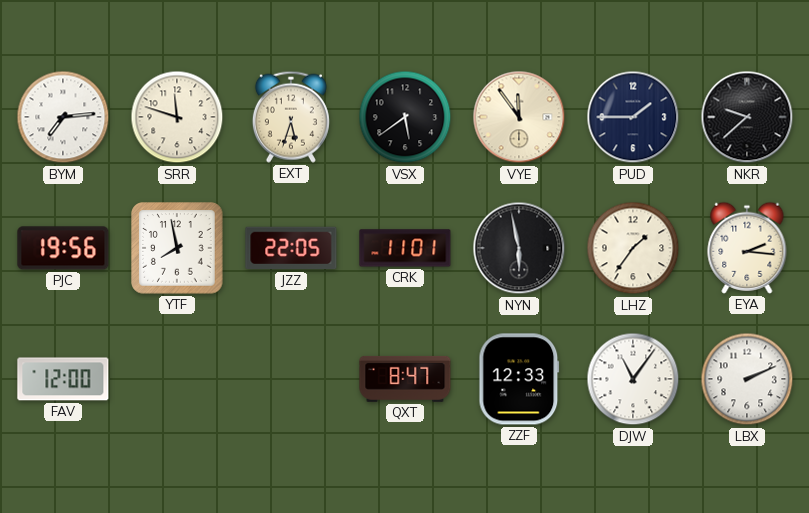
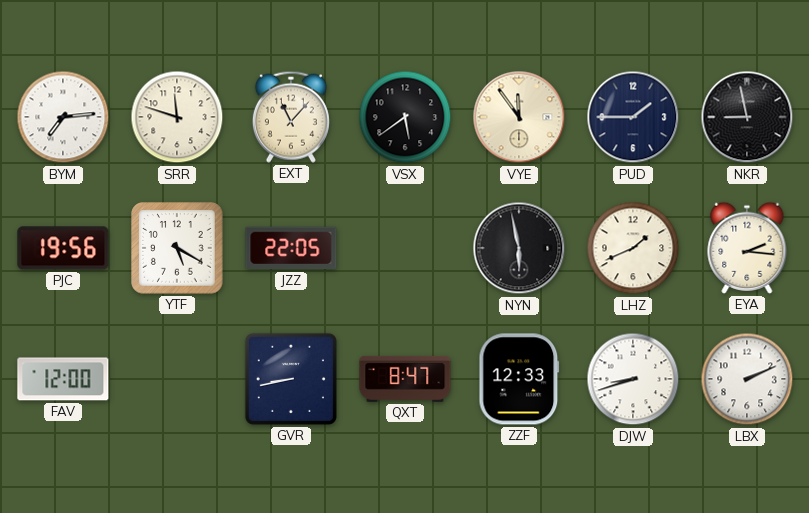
EXT: 5:33 -> 11:07
NKR: 9:38 -> 8:58
YTF: 7:58 -> 5:20
CRK: 11:01 -> none
LHZ: 1:36 -> 1:41
GVR: none -> 8:43
DJW: 11:06 -> 8:42
